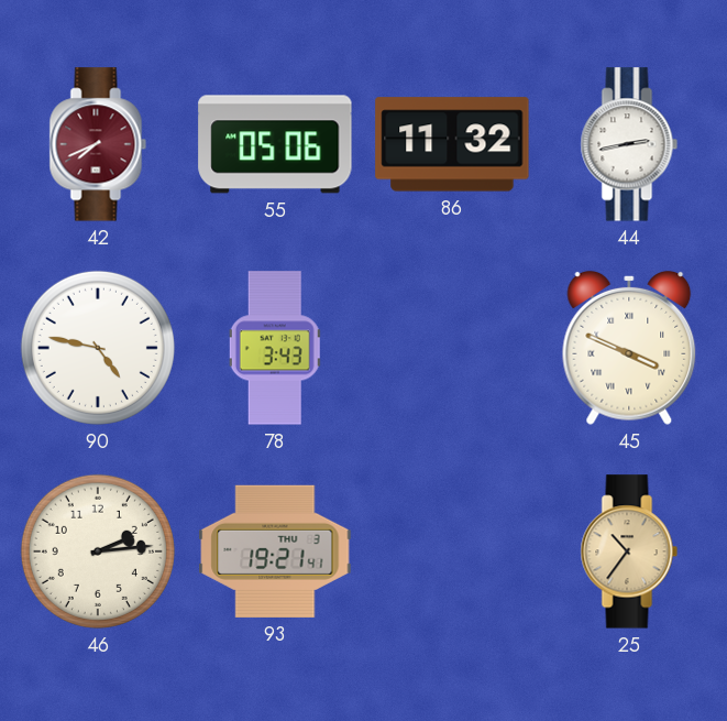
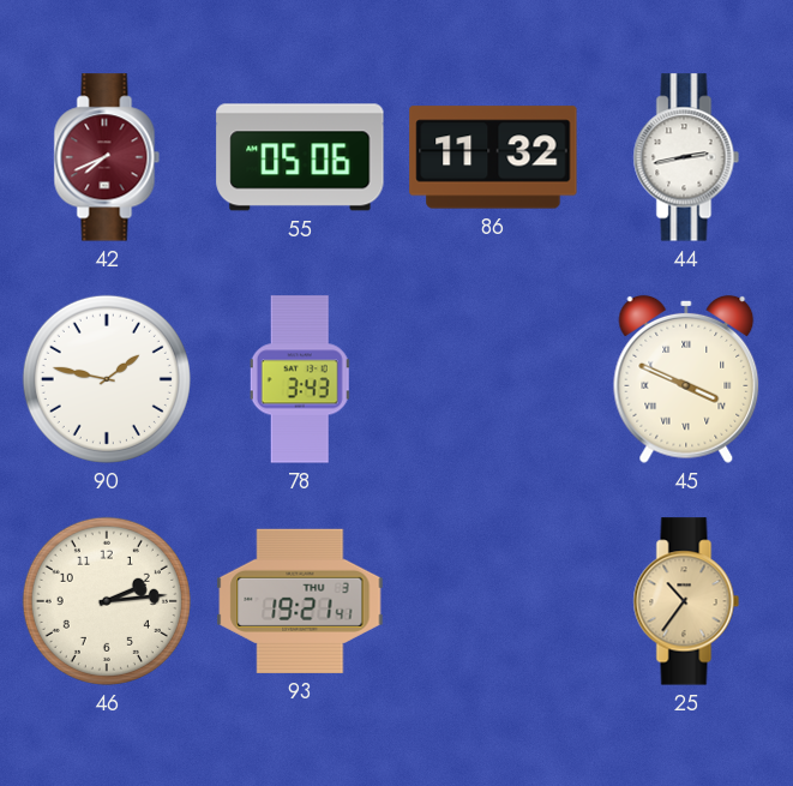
90: 4:47 -> 1:47
